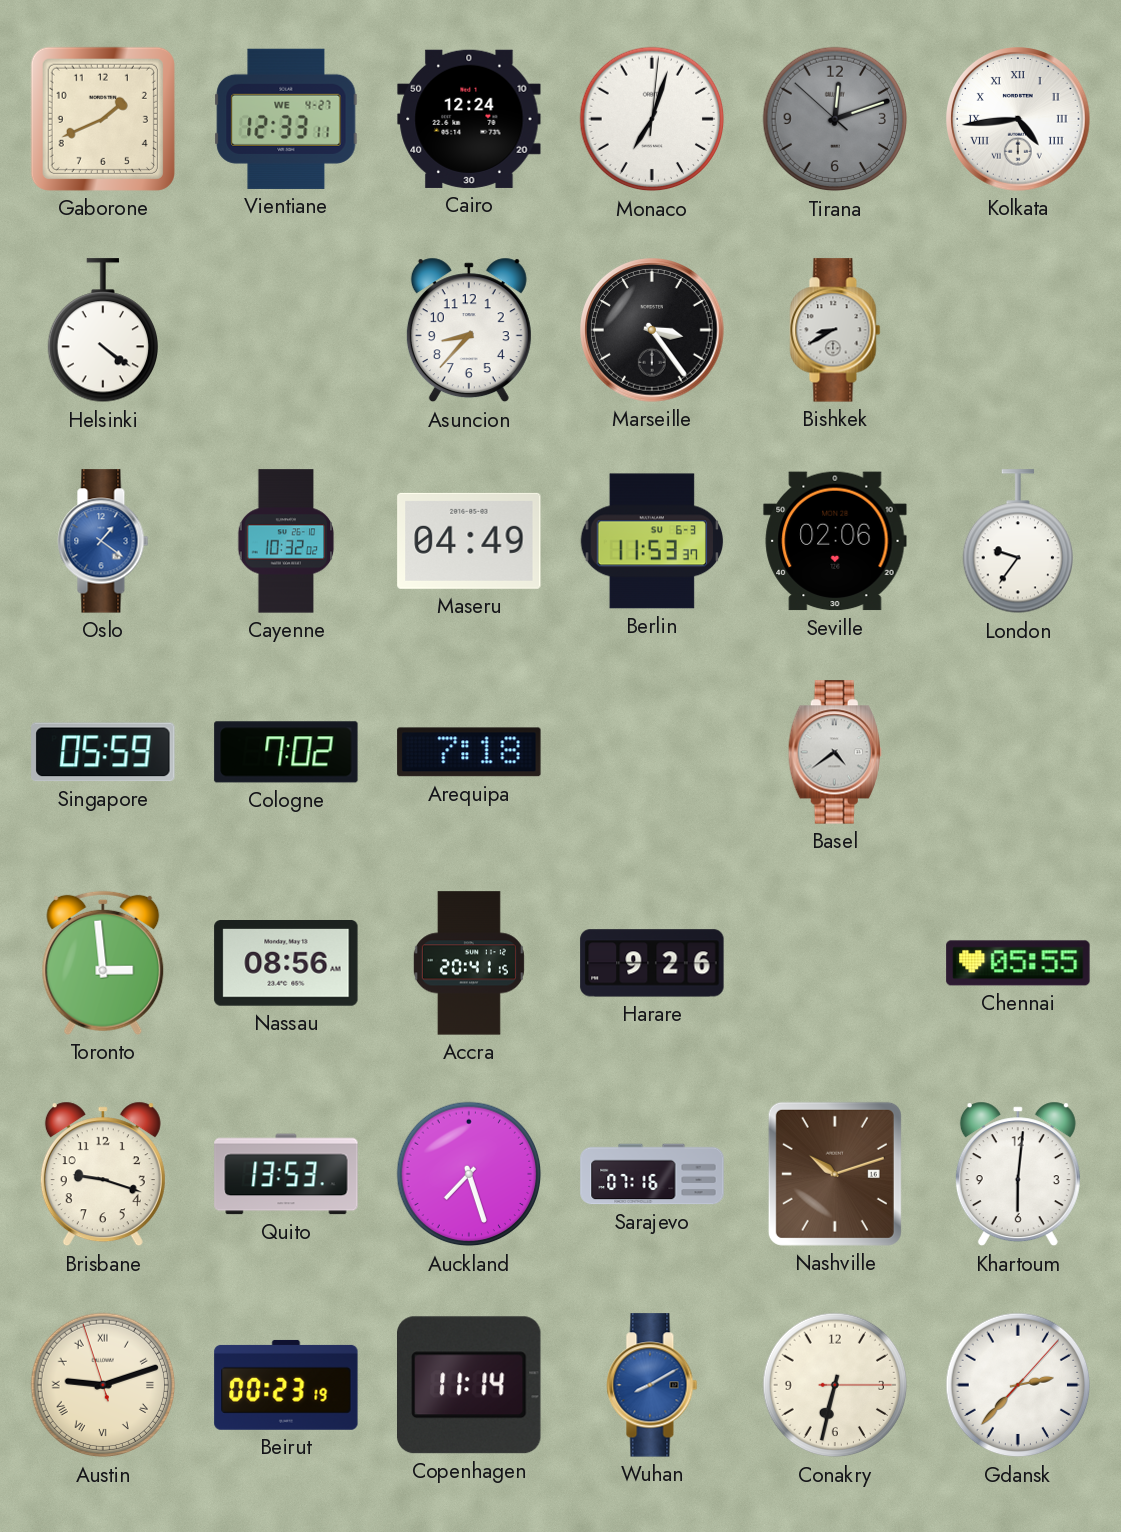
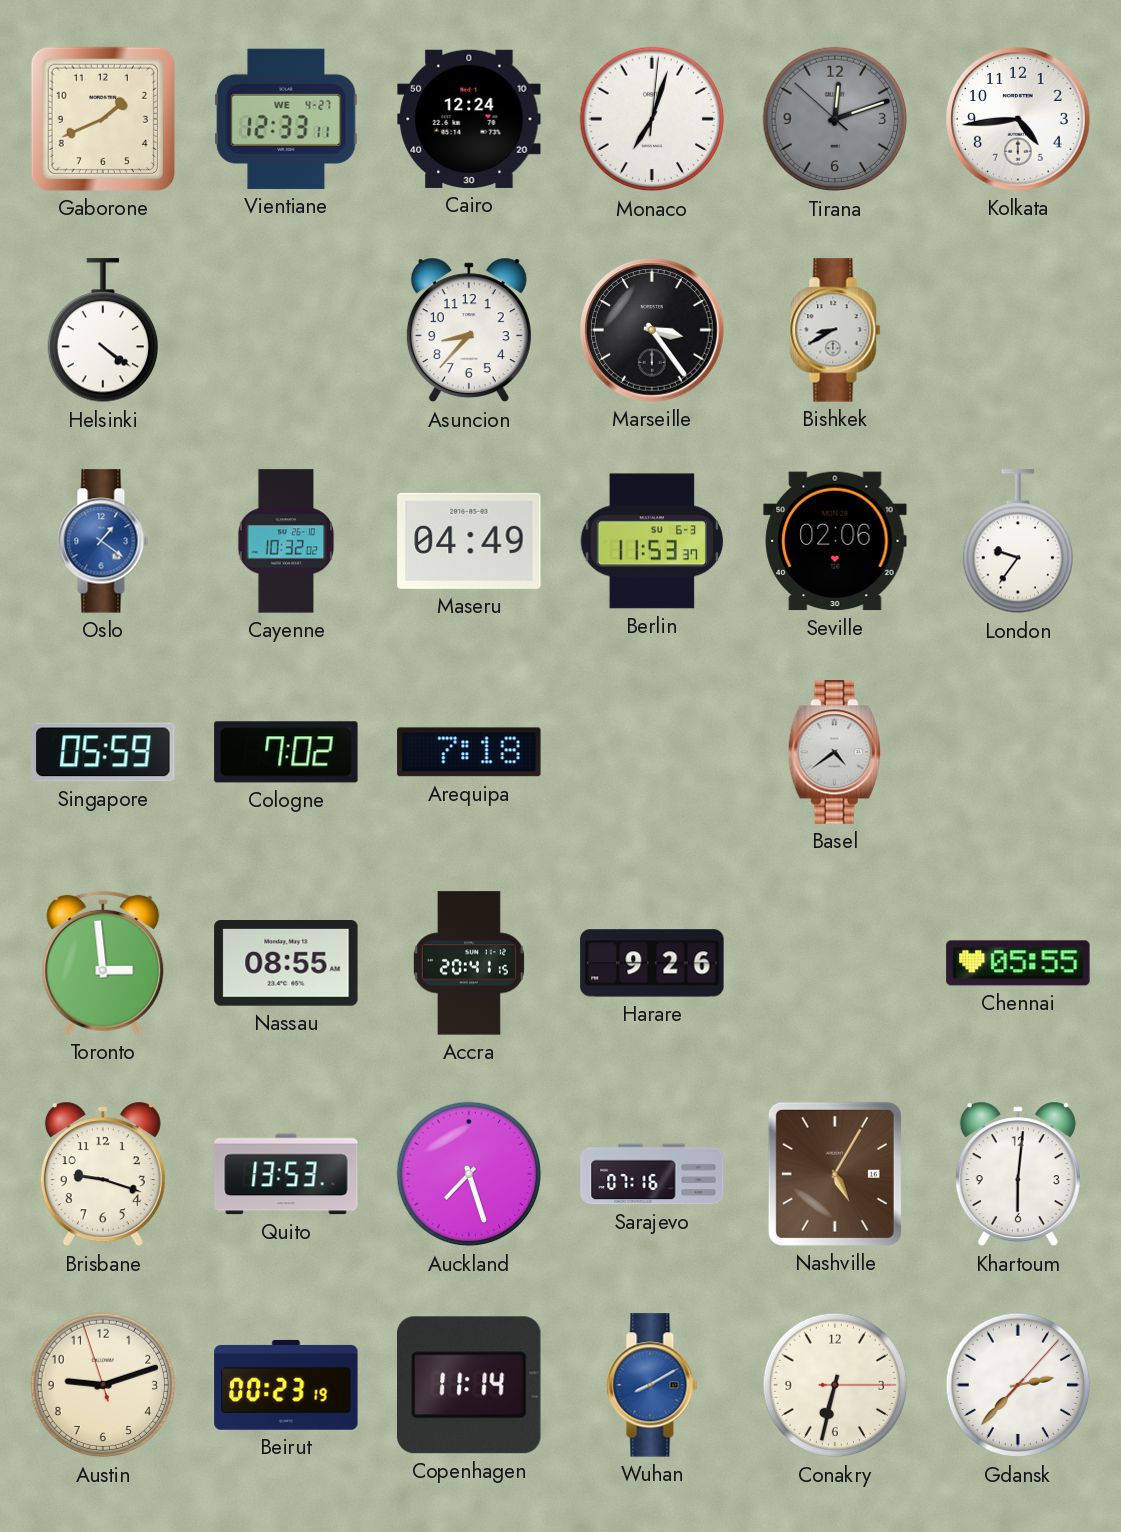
Kolkata numerals: Roman -> Arabic
Nassau: 08:56 -> 08:55
Nashville: 10:12 -> 5:05
Austin numerals: Roman -> Arabic
